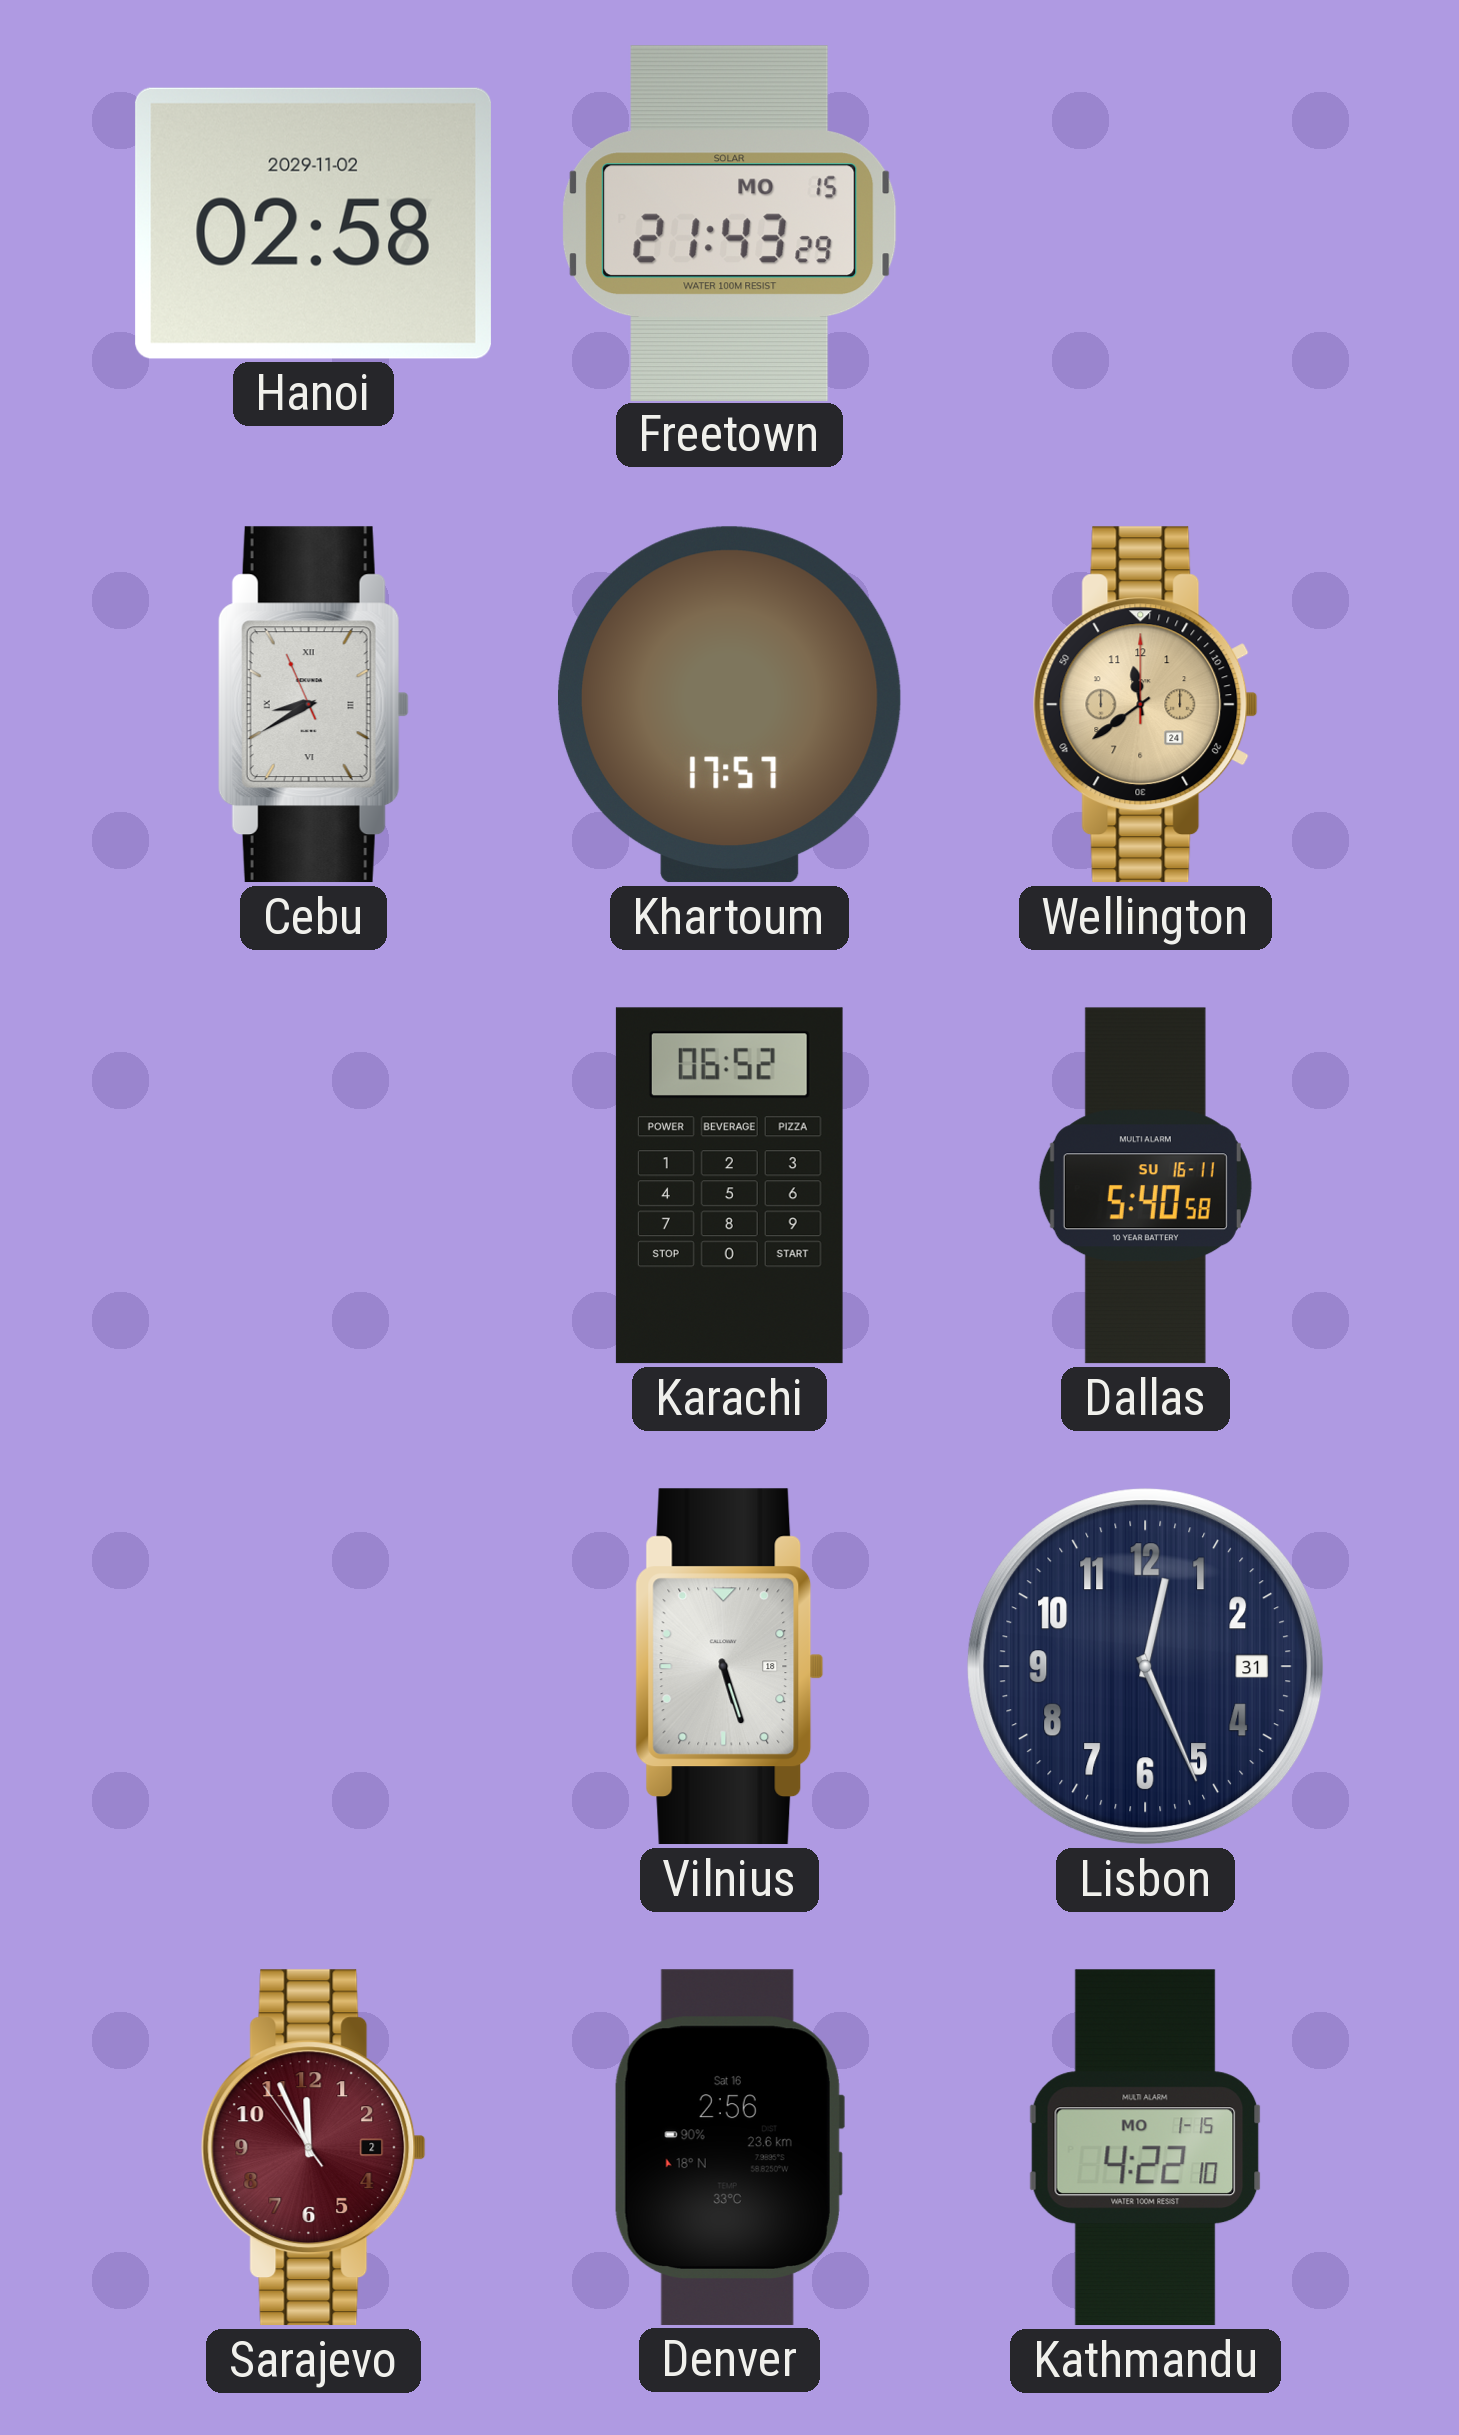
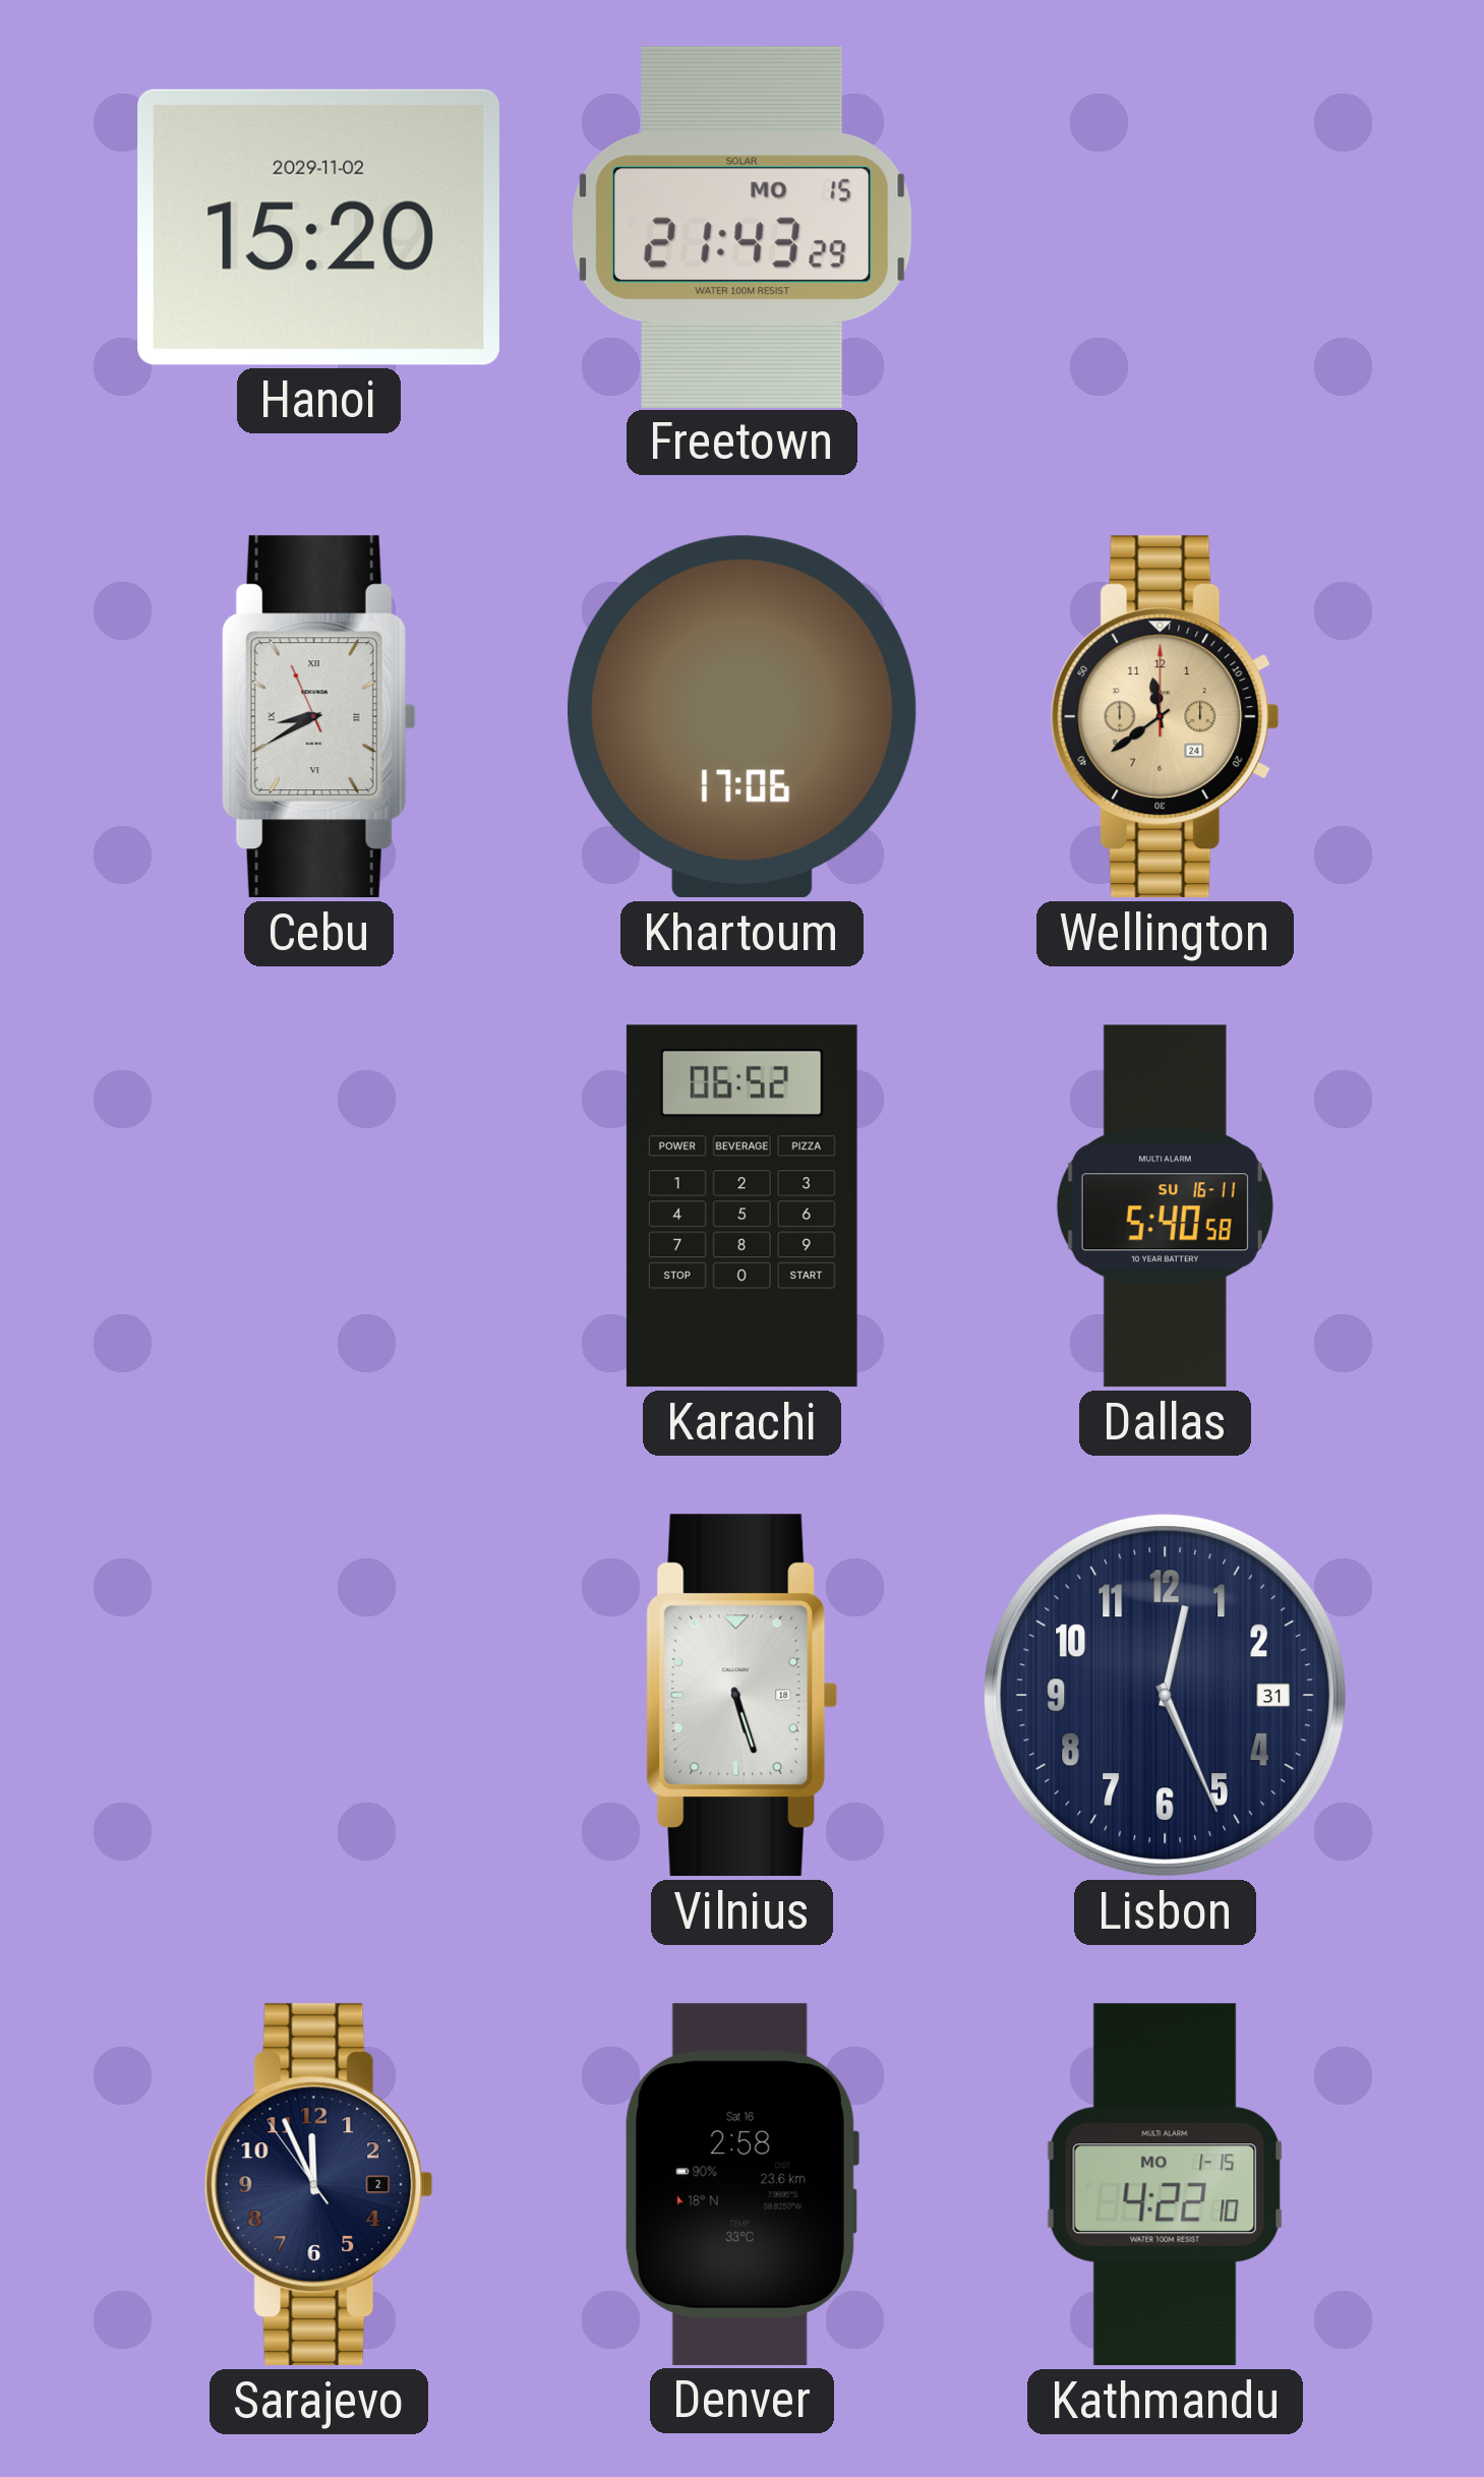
Hanoi: 02:58 -> 15:20
Khartoum: 17:57 -> 17:06
Sarajevo dial: burgundy -> navy
Denver: 2:56 -> 2:58
